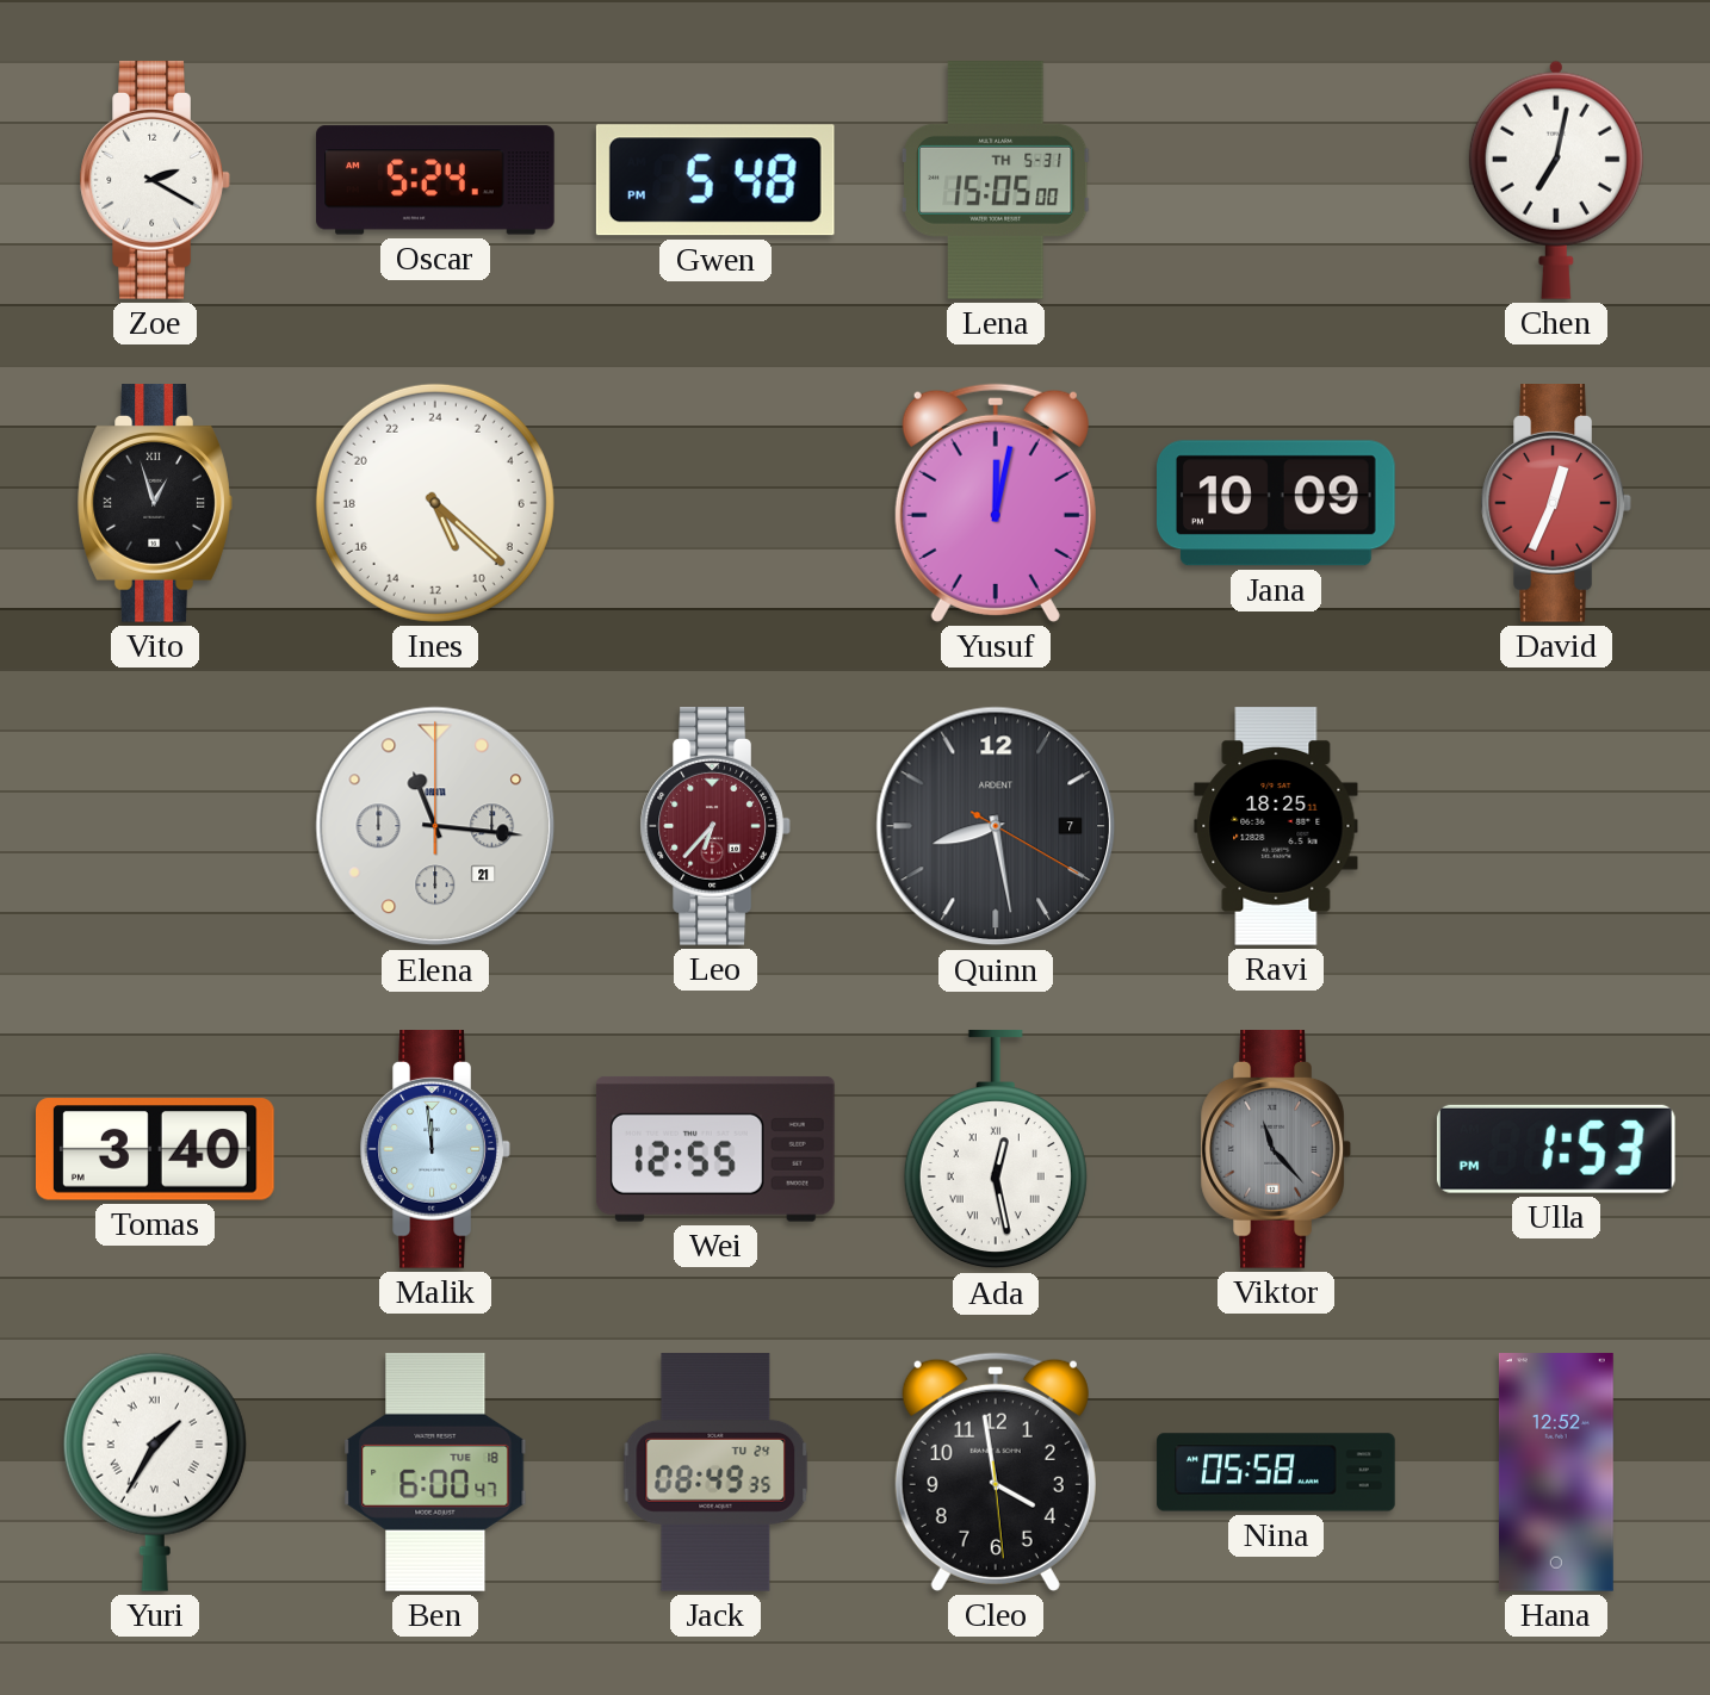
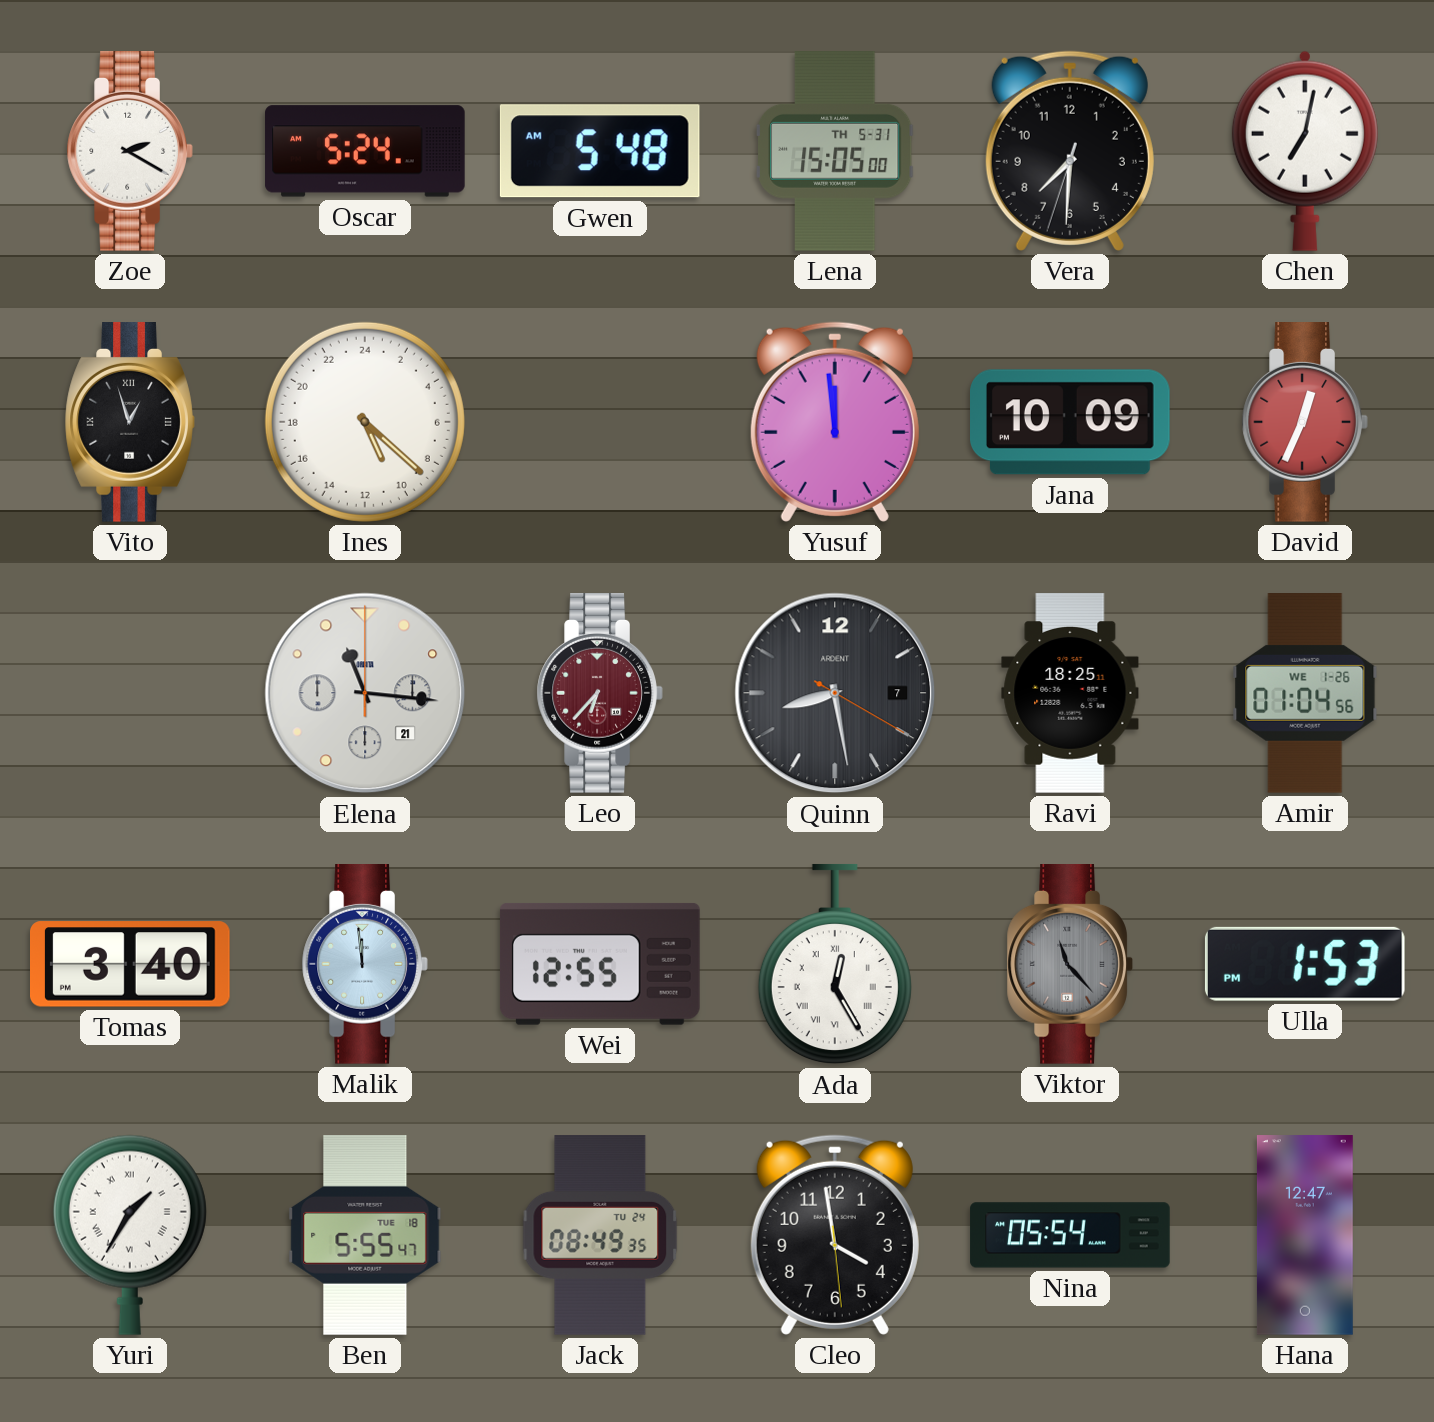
Gwen: 5:48 PM -> 5:48 AM
Vera: none -> 7:30
Yusuf: 12:02 -> 11:59
Amir: none -> 01:04
Ada: 12:28 -> 12:25
Ben: 6:00 -> 5:55
Nina: 05:58 -> 05:54
Hana: 12:52 -> 12:47
